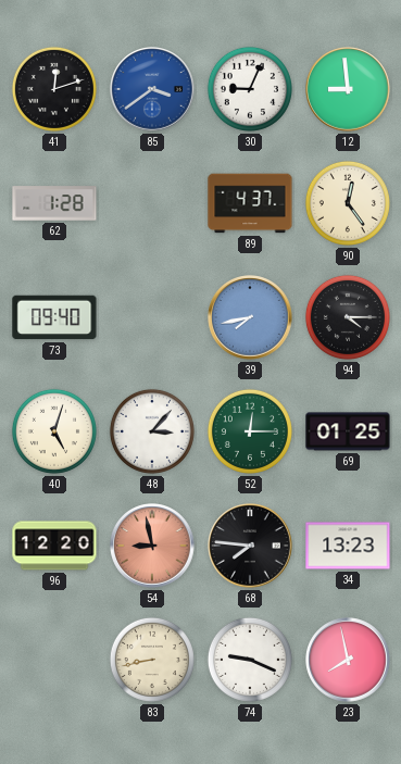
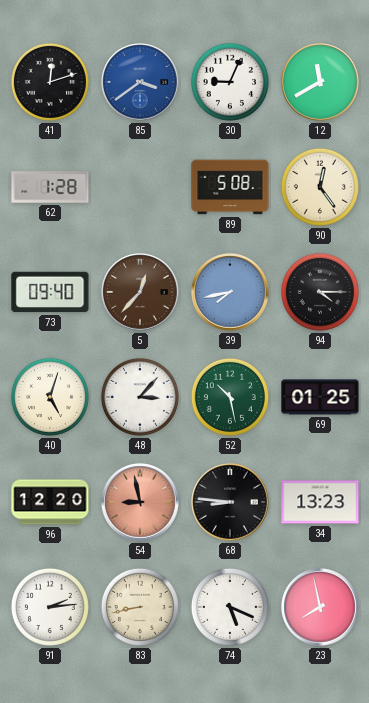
12: 8:59 -> 11:40
89: 4:37 -> 5:08
5: none -> 12:37
52: 12:15 -> 10:28
68: 7:46 -> 8:46
91: none -> 2:14
74: 9:19 -> 5:19
